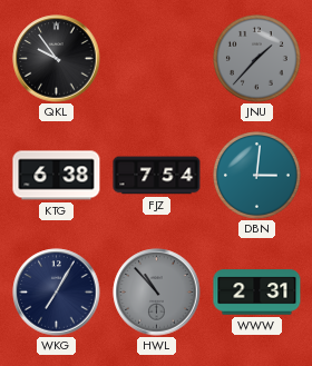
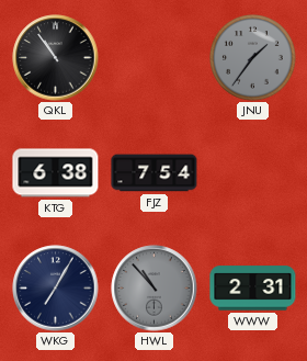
QKL: 9:54 -> 10:54
JNU: 1:37 -> 1:36
DBN: 3:01 -> none
